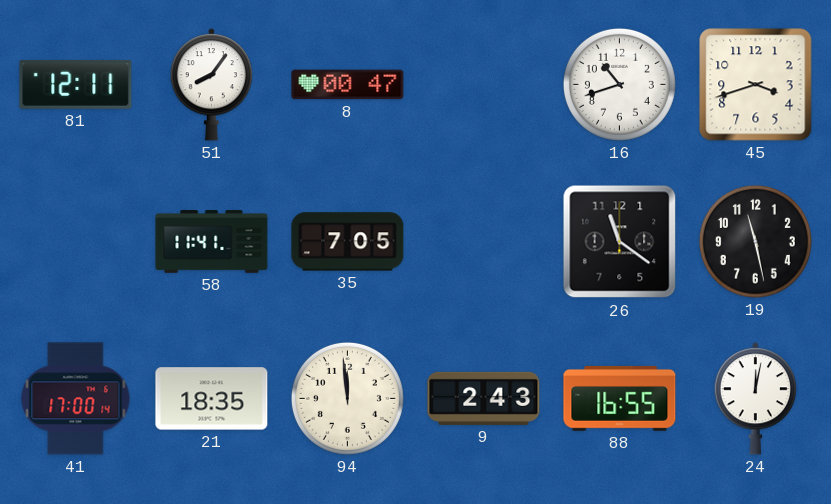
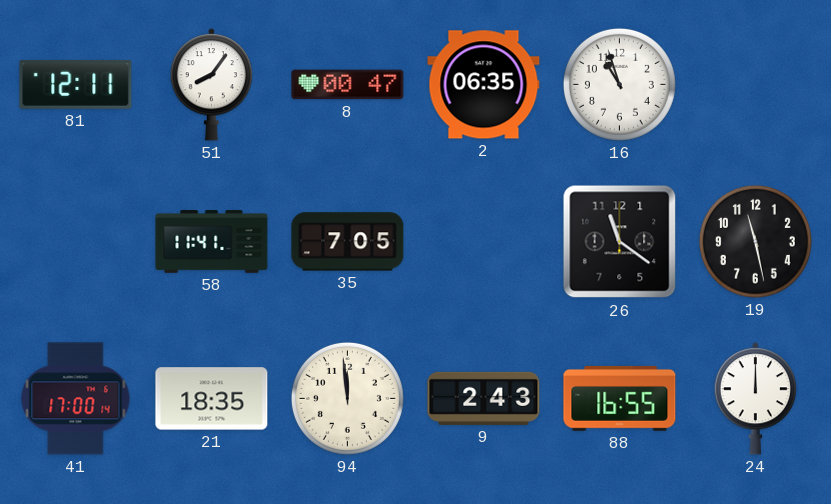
2: none -> 06:35
16: 10:42 -> 10:57
45: 3:42 -> none
24: 12:02 -> 12:00
